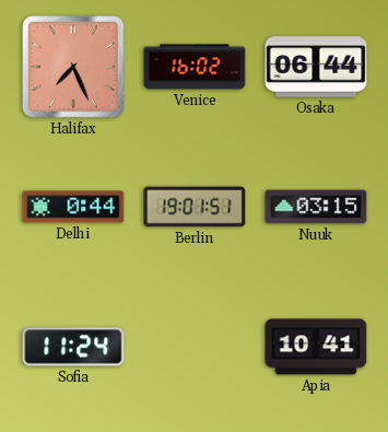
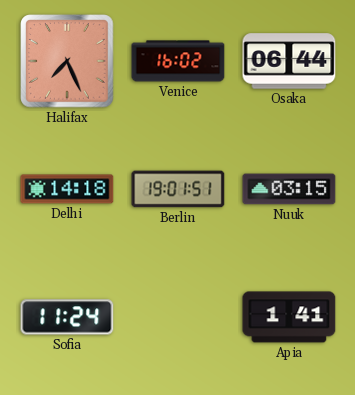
Delhi: 0:44 -> 14:18
Apia: 10:41 -> 1:41
